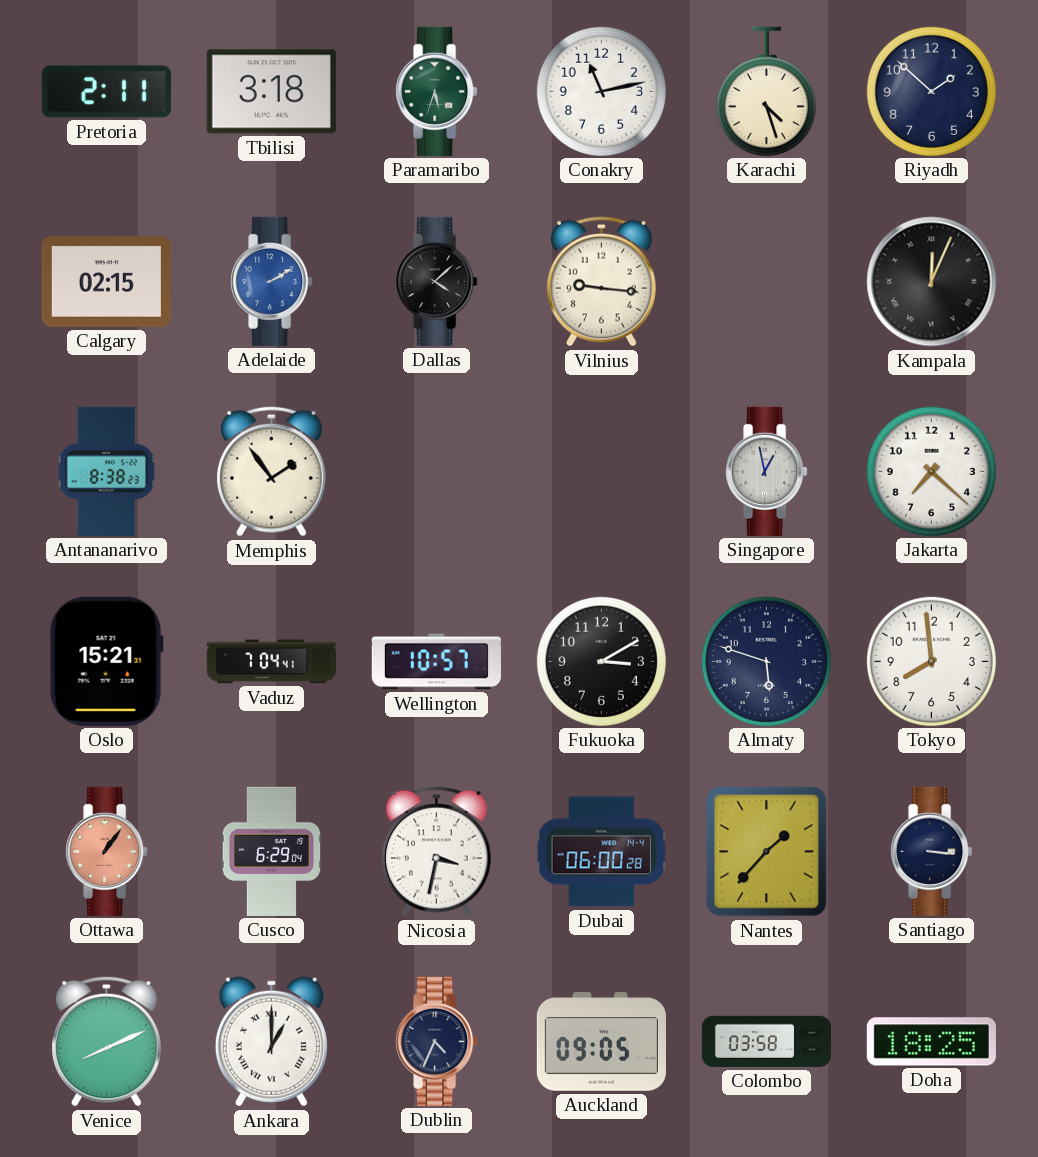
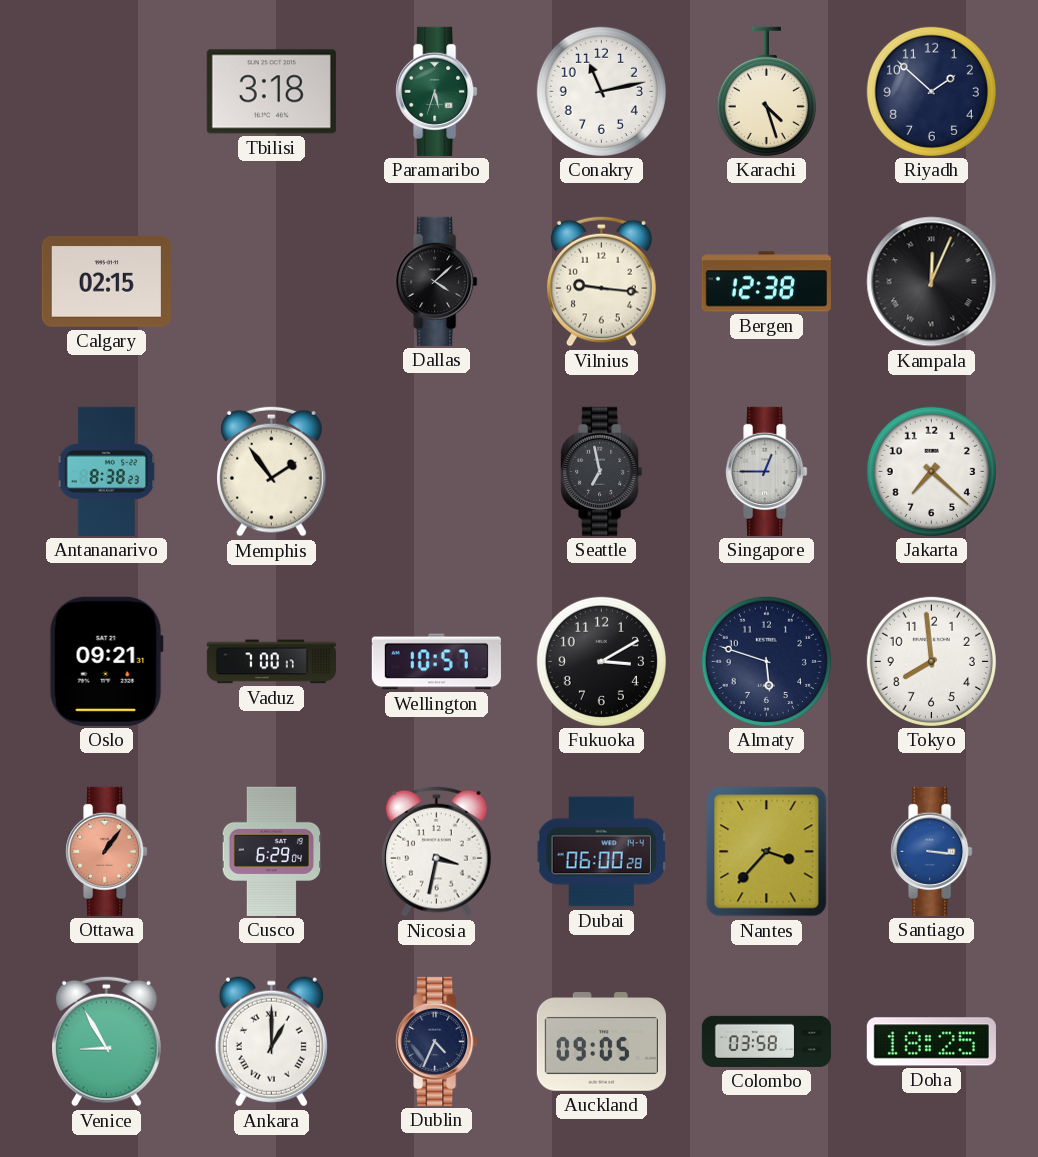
Pretoria: 2:11 -> none
Adelaide: 2:10 -> none
Bergen: none -> 12:38
Seattle: none -> 6:58
Singapore: 12:58 -> 12:45
Oslo: 15:21 -> 09:21
Vaduz: 7:04 -> 7:00
Nantes: 1:37 -> 3:37
Santiago dial: navy -> blue
Venice: 8:11 -> 8:55
